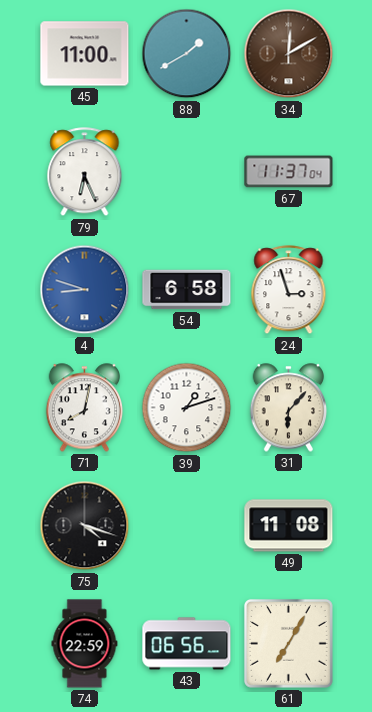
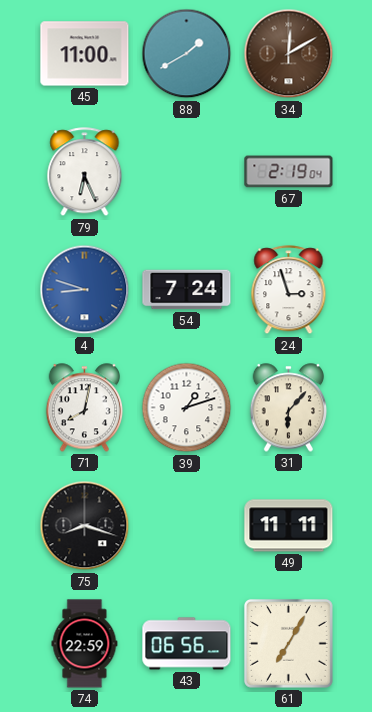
67: 11:37 -> 2:19
54: 6:58 -> 7:24
75: 4:18 -> 8:18
49: 11:08 -> 11:11
